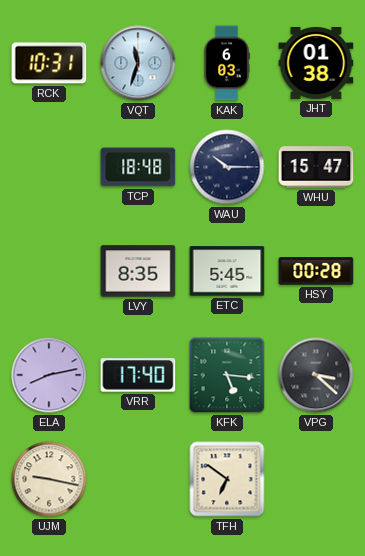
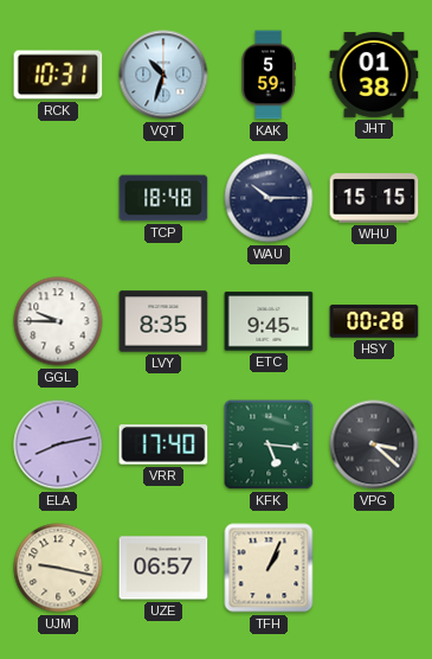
VQT: 11:33 -> 10:33
KAK: 6:03 -> 5:59
WHU: 15:47 -> 15:15
GGL: none -> 9:45
ETC: 5:45 -> 9:45
UZE: none -> 06:57
TFH: 6:51 -> 1:04
